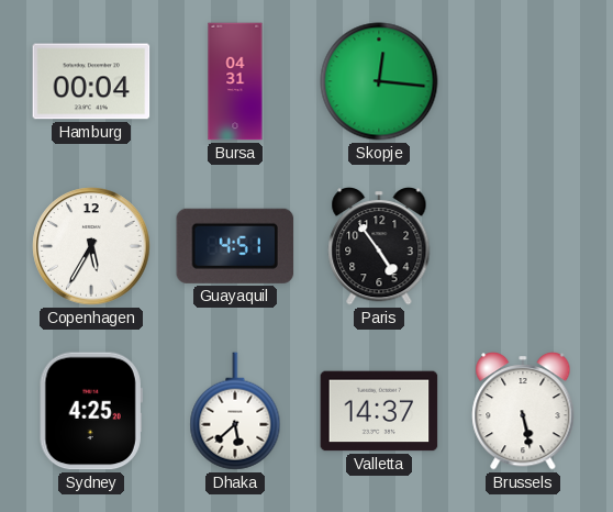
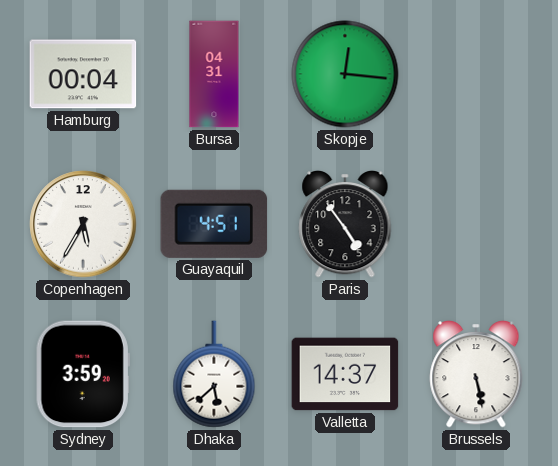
Sydney: 4:25 -> 3:59
